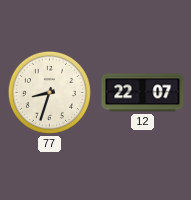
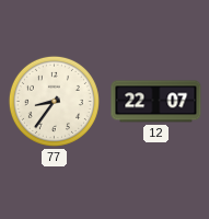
77: 8:33 -> 8:36
